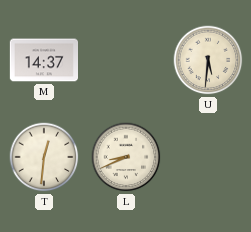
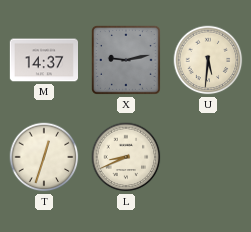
X: none -> 9:13
T: 12:31 -> 12:33
